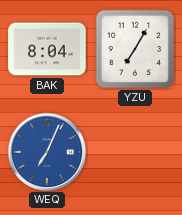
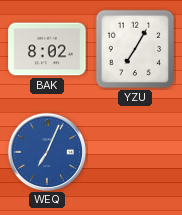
BAK: 8:04 -> 8:02
